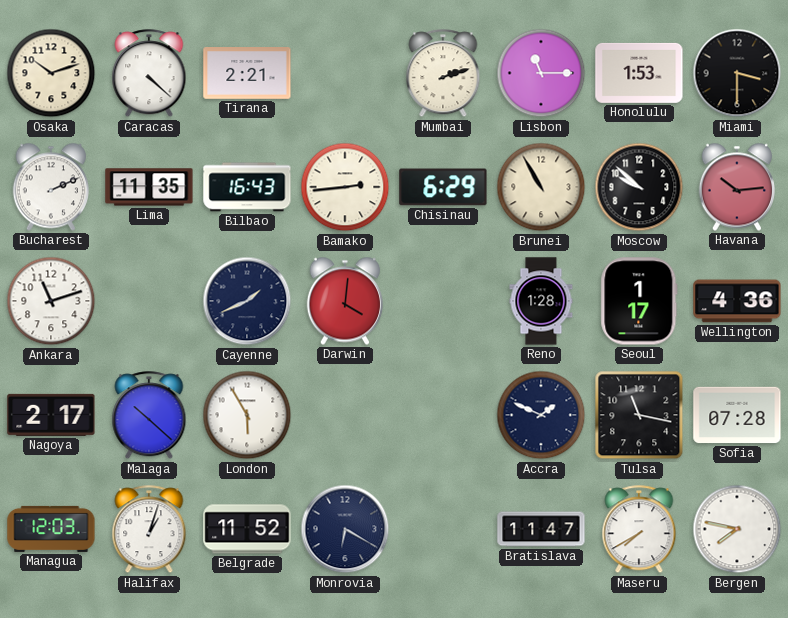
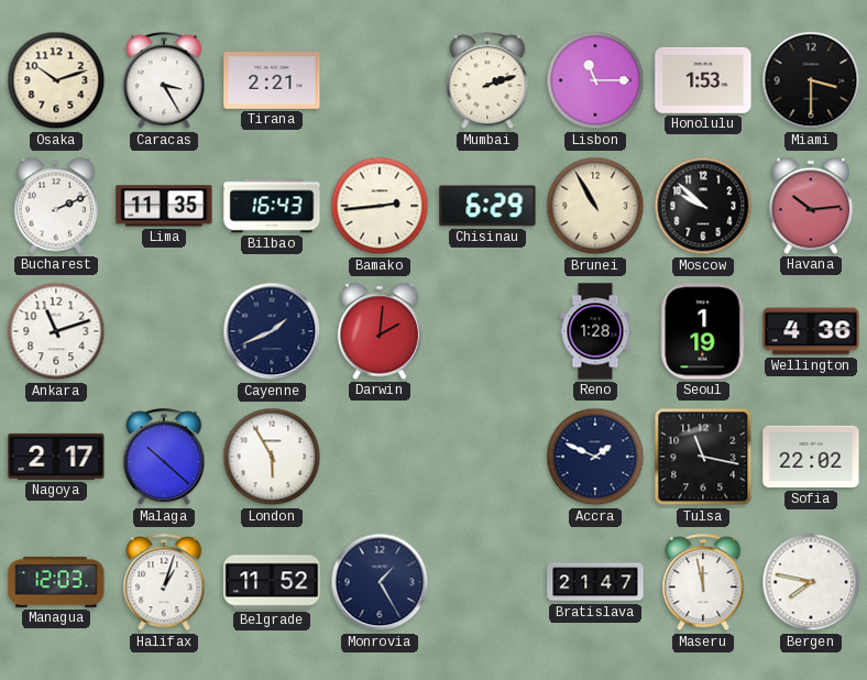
Caracas: 4:22 -> 3:25
Darwin: 4:01 -> 2:01
Seoul: 1:17 -> 1:19
Sofia: 07:28 -> 22:02
Monrovia: 6:20 -> 1:25
Bratislava: 11:47 -> 21:47
Maseru: 7:40 -> 11:58
